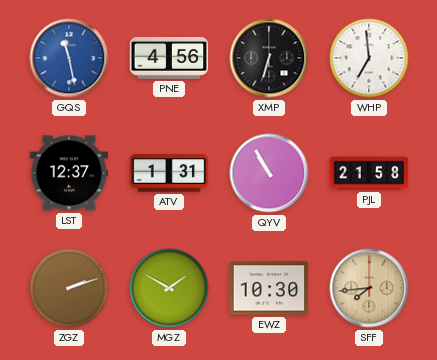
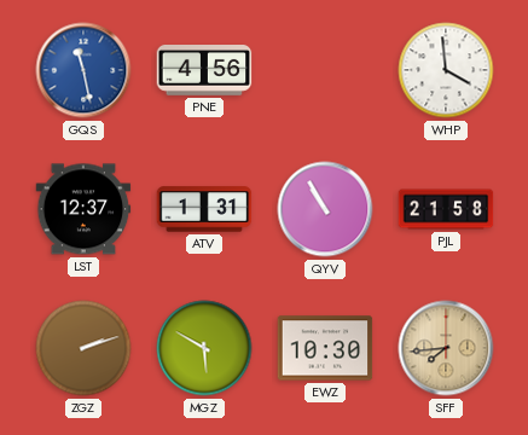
XMP: 6:33 -> none
WHP: 6:59 -> 3:59
MGZ: 1:50 -> 5:50
